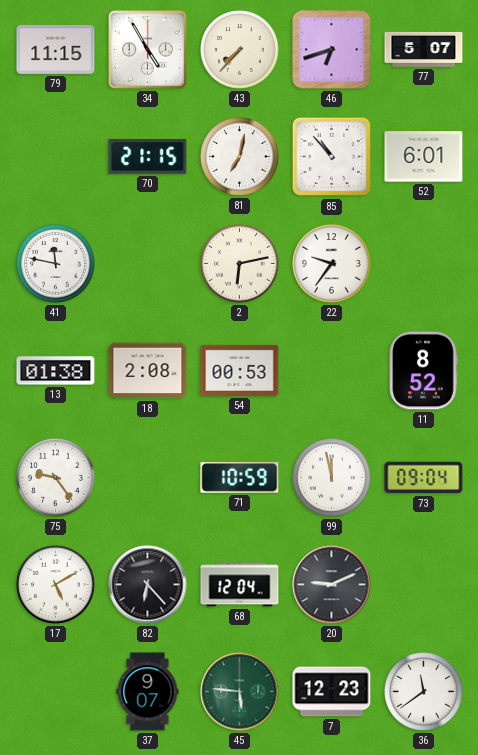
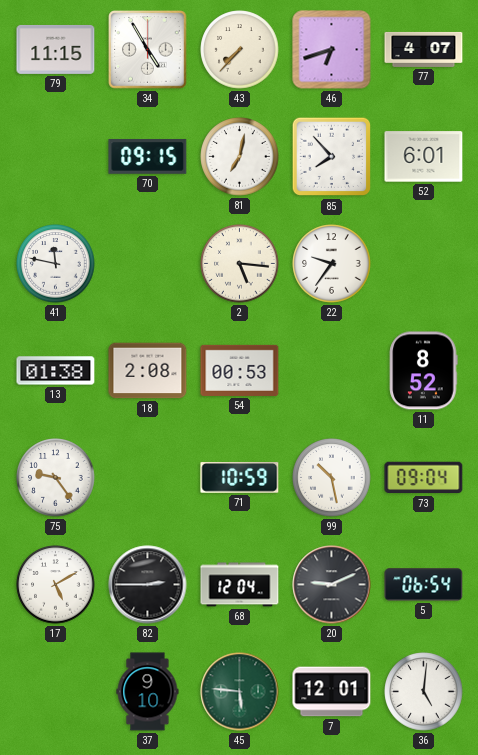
77: 5:07 -> 4:07
70: 21:15 -> 09:15
85: 10:53 -> 7:53
2: 6:13 -> 5:16
99: 11:58 -> 10:28
82: 6:23 -> 2:45
5: none -> 06:54
37: 9:07 -> 9:10
7: 12:23 -> 12:01
36: 11:39 -> 5:01
